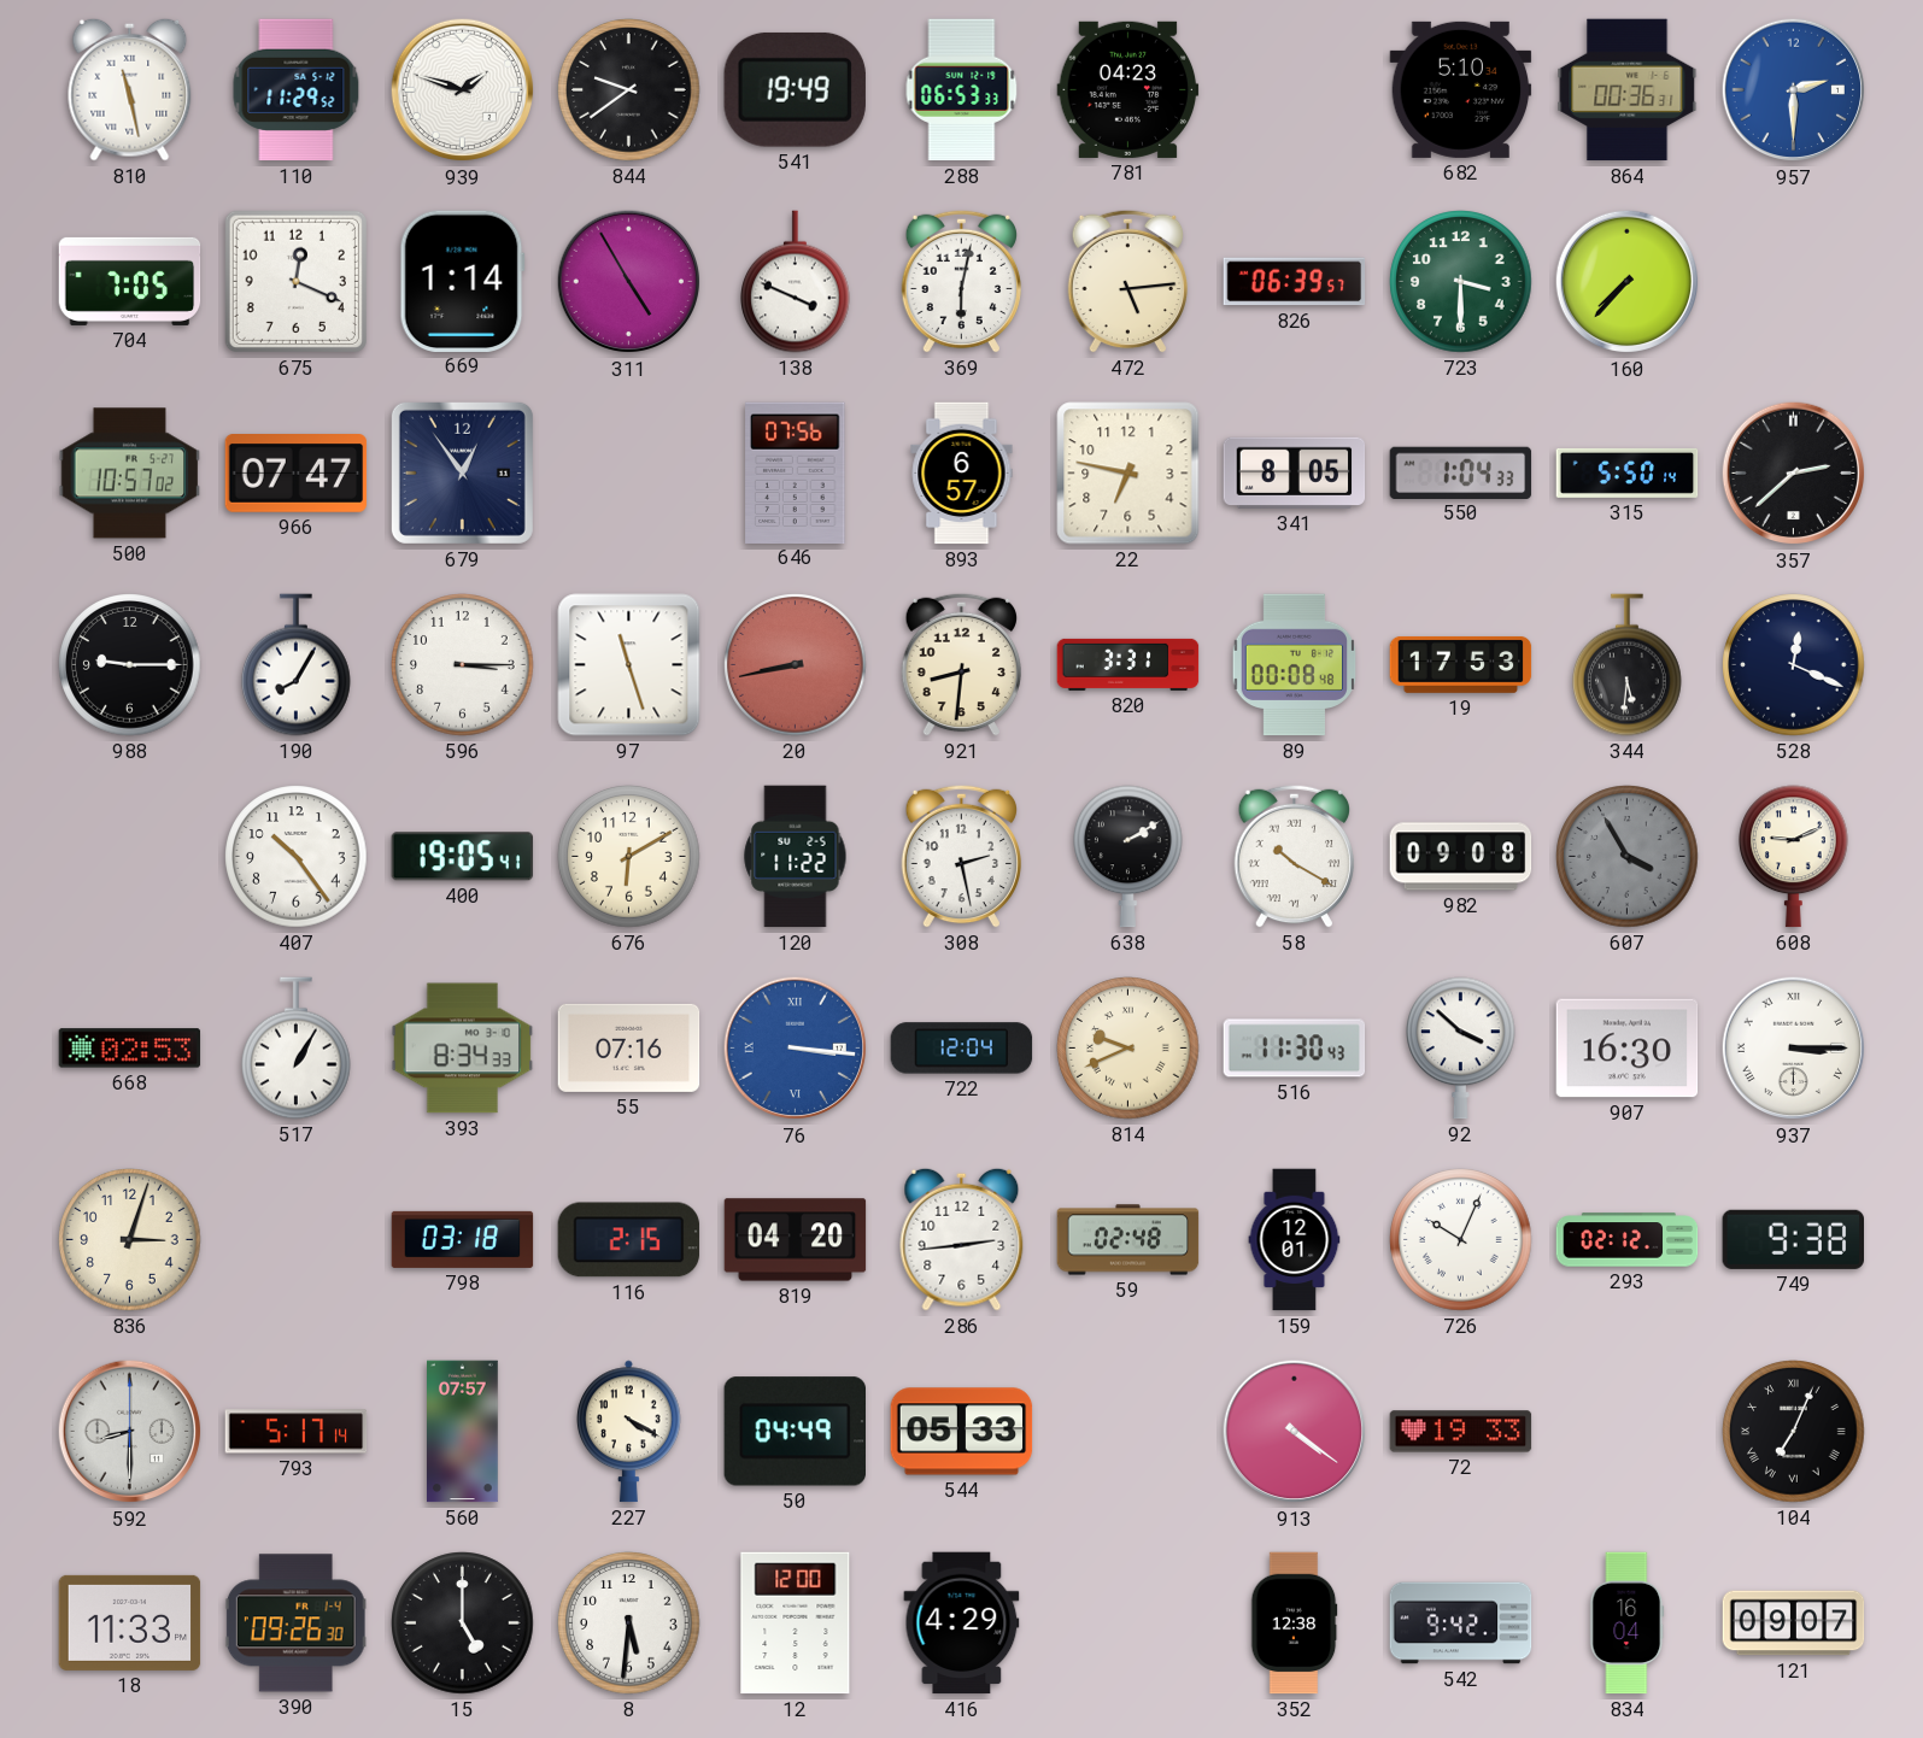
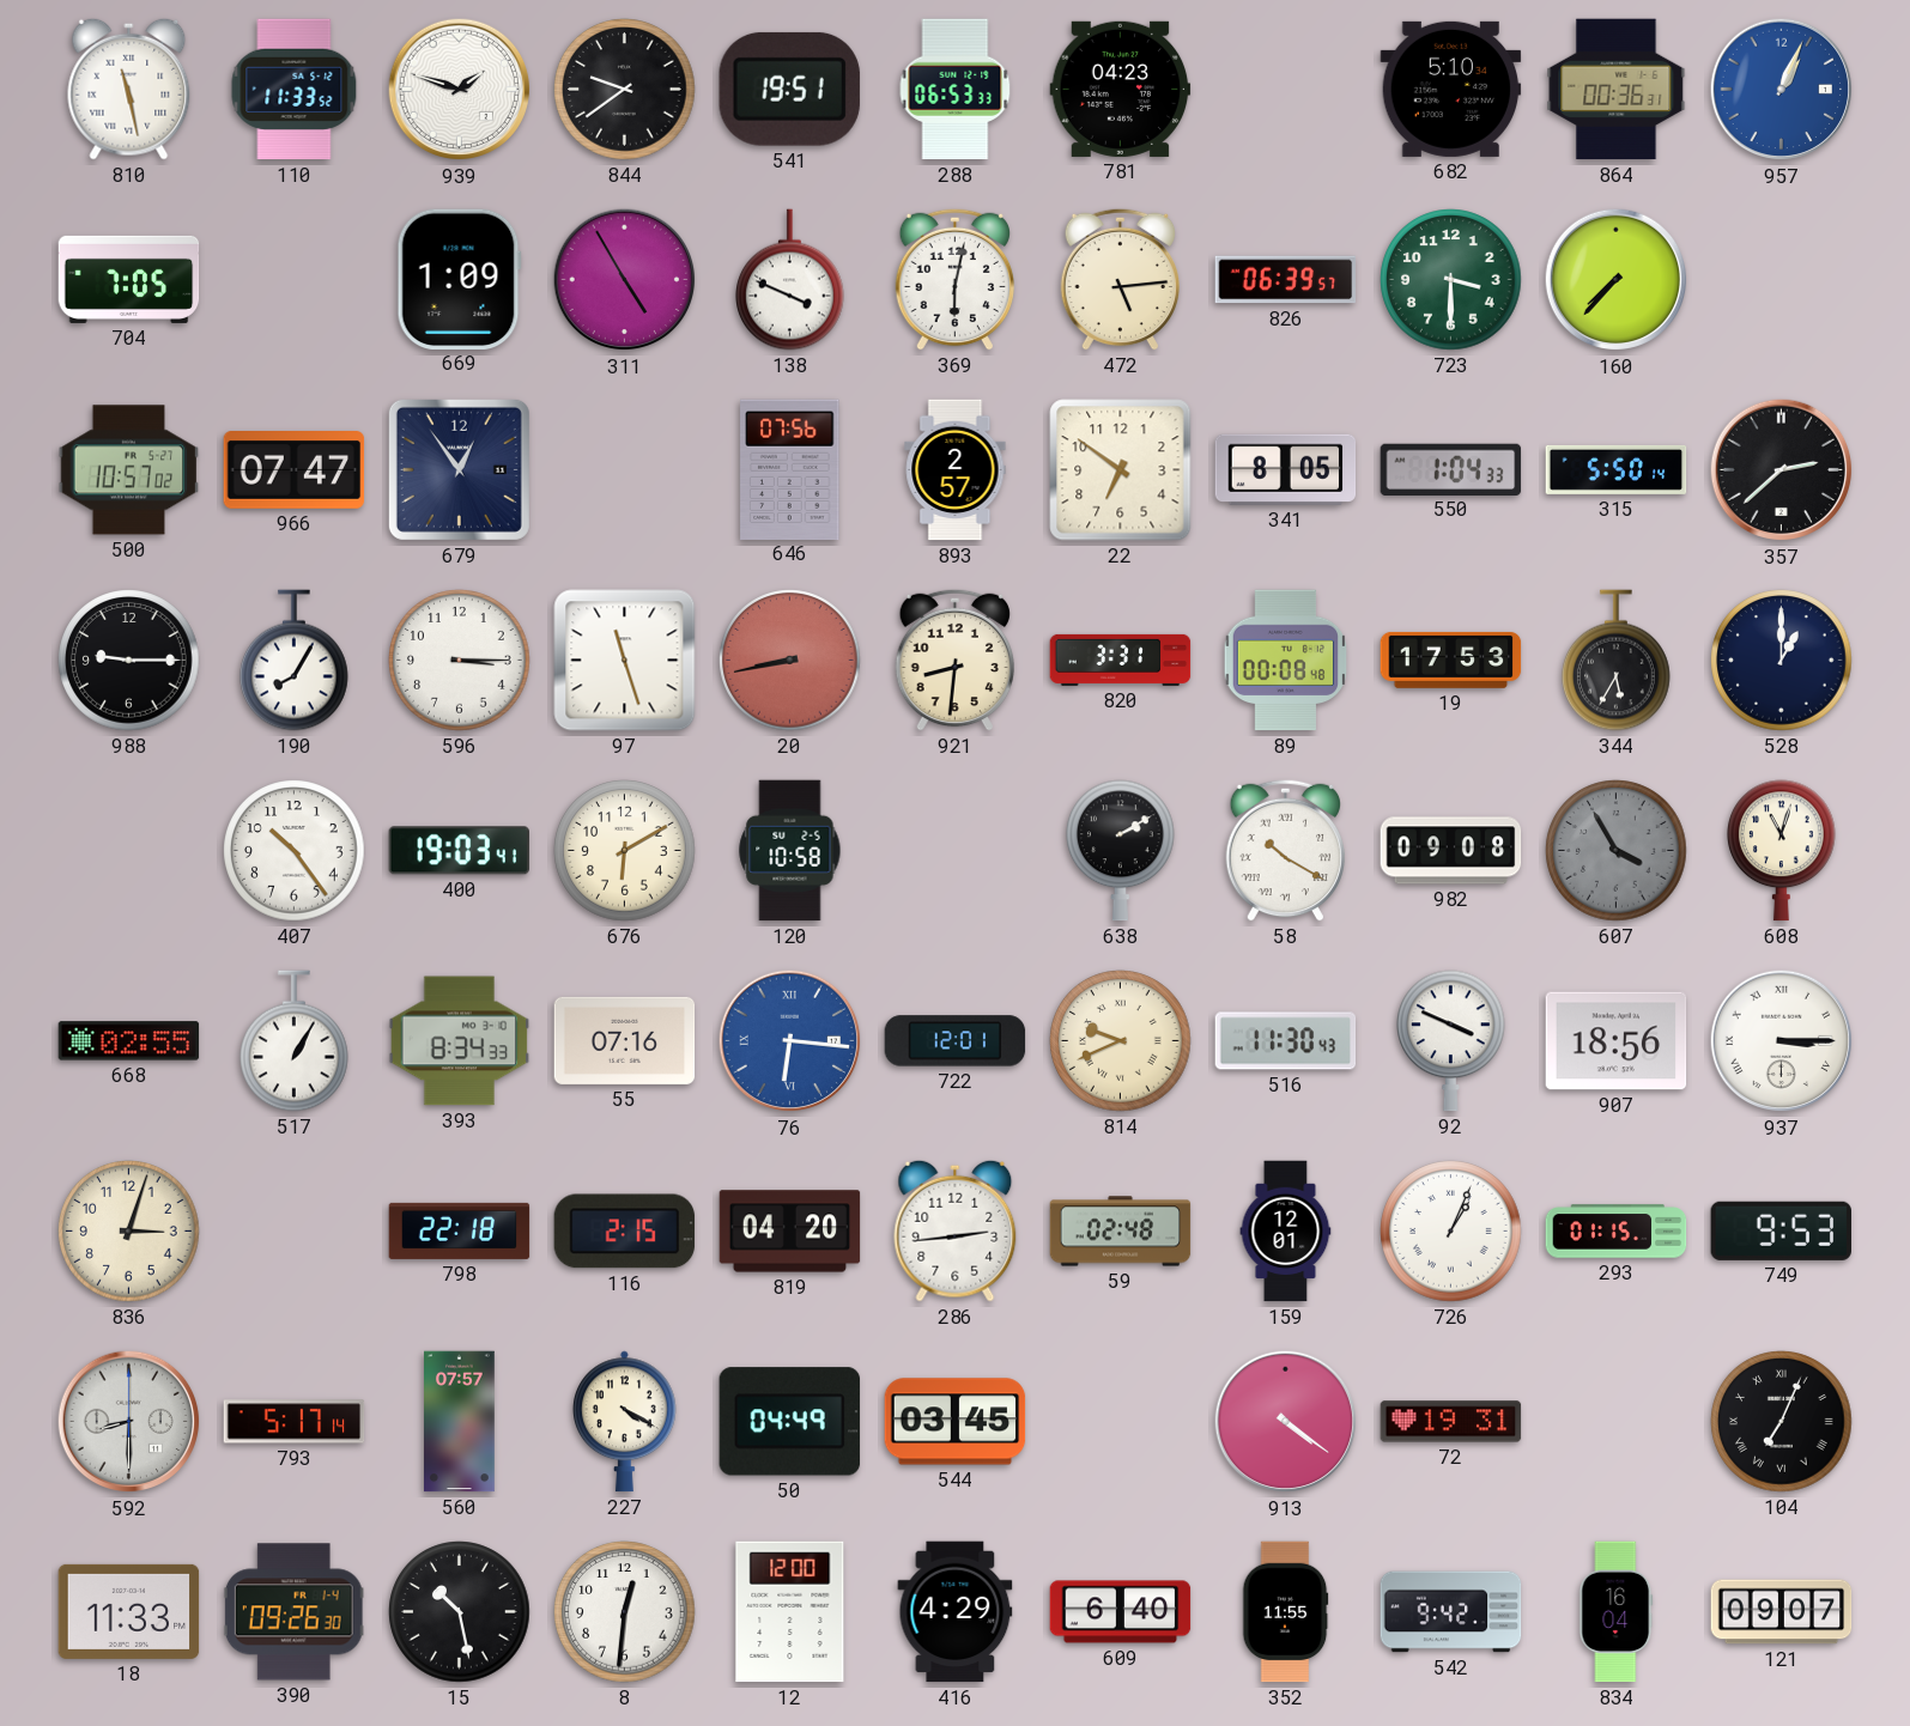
110: 11:29 -> 11:33
541: 19:49 -> 19:51
957: 2:30 -> 1:04
675: 12:19 -> none
669: 1:14 -> 1:09
893: 6:57 -> 2:57
22: 6:47 -> 6:51
344: 5:31 -> 5:35
528: 12:19 -> 1:00
400: 19:05 -> 19:03
120: 11:22 -> 10:58
308: 2:28 -> none
608: 9:11 -> 11:03
668: 02:53 -> 02:55
76: 3:16 -> 6:16
722: 12:04 -> 12:01
92: 3:52 -> 3:49
907: 16:30 -> 18:56
798: 03:18 -> 22:18
726: 10:04 -> 1:04
293: 02:12 -> 01:15
749: 9:38 -> 9:53
544: 05:33 -> 03:45
72: 19:33 -> 19:31
15: 5:00 -> 10:28
8: 5:31 -> 12:31
609: none -> 6:40
352: 12:38 -> 11:55
